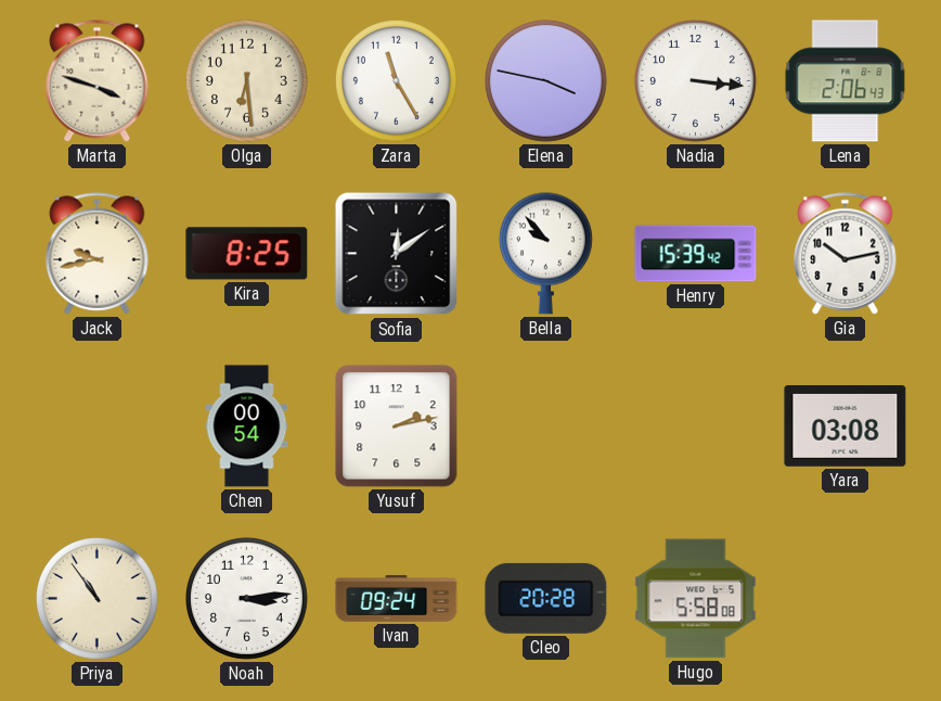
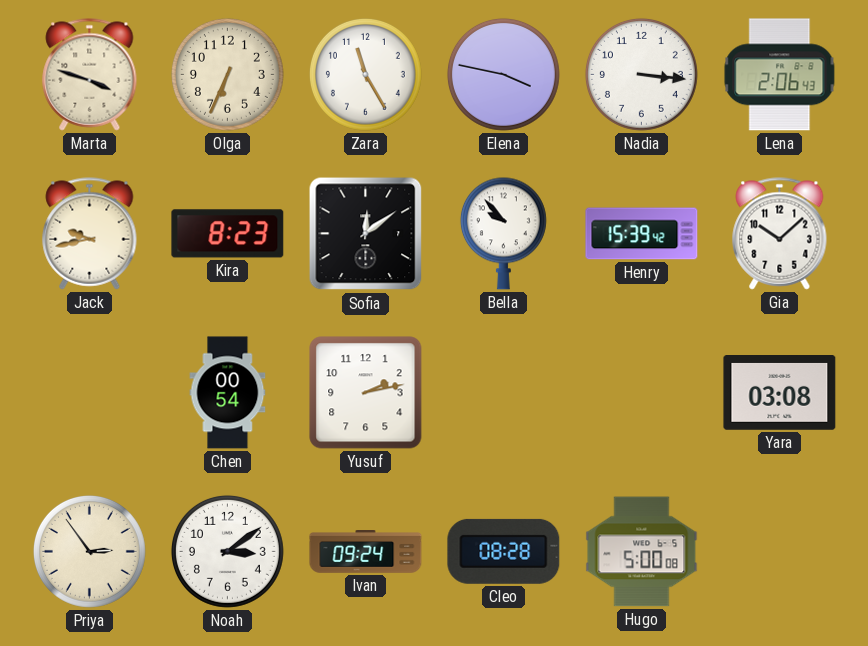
Olga: 6:29 -> 6:34
Kira: 8:25 -> 8:23
Gia: 10:13 -> 10:08
Priya: 10:54 -> 2:54
Noah: 3:14 -> 3:09
Cleo: 20:28 -> 08:28
Hugo: 5:58 -> 5:00
